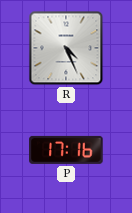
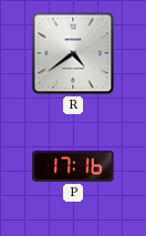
R: 4:26 -> 4:39
